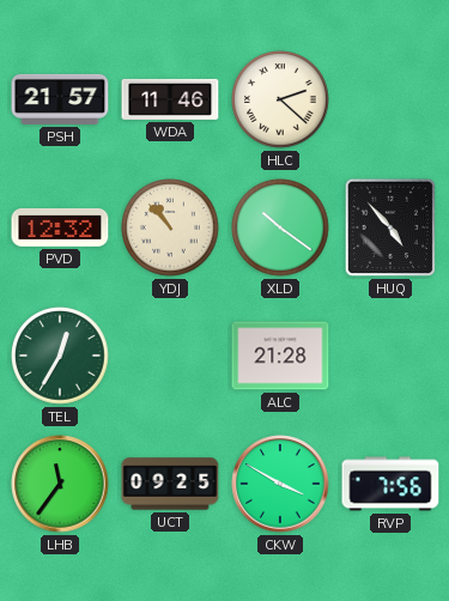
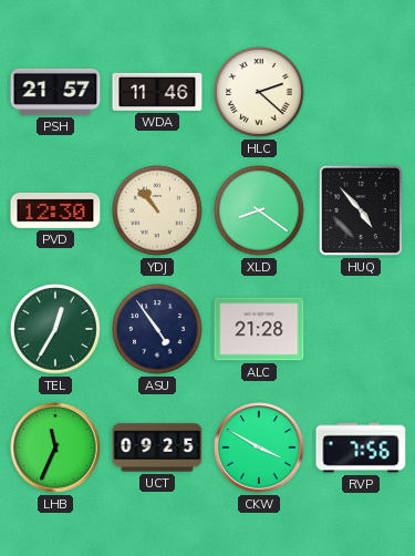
PVD: 12:32 -> 12:30
XLD: 10:21 -> 8:21
ASU: none -> 4:54
LHB: 11:36 -> 11:34
